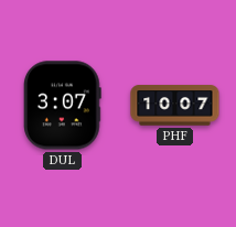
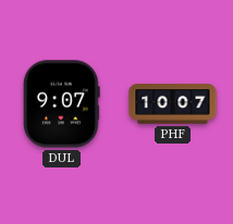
DUL: 3:07 -> 9:07
